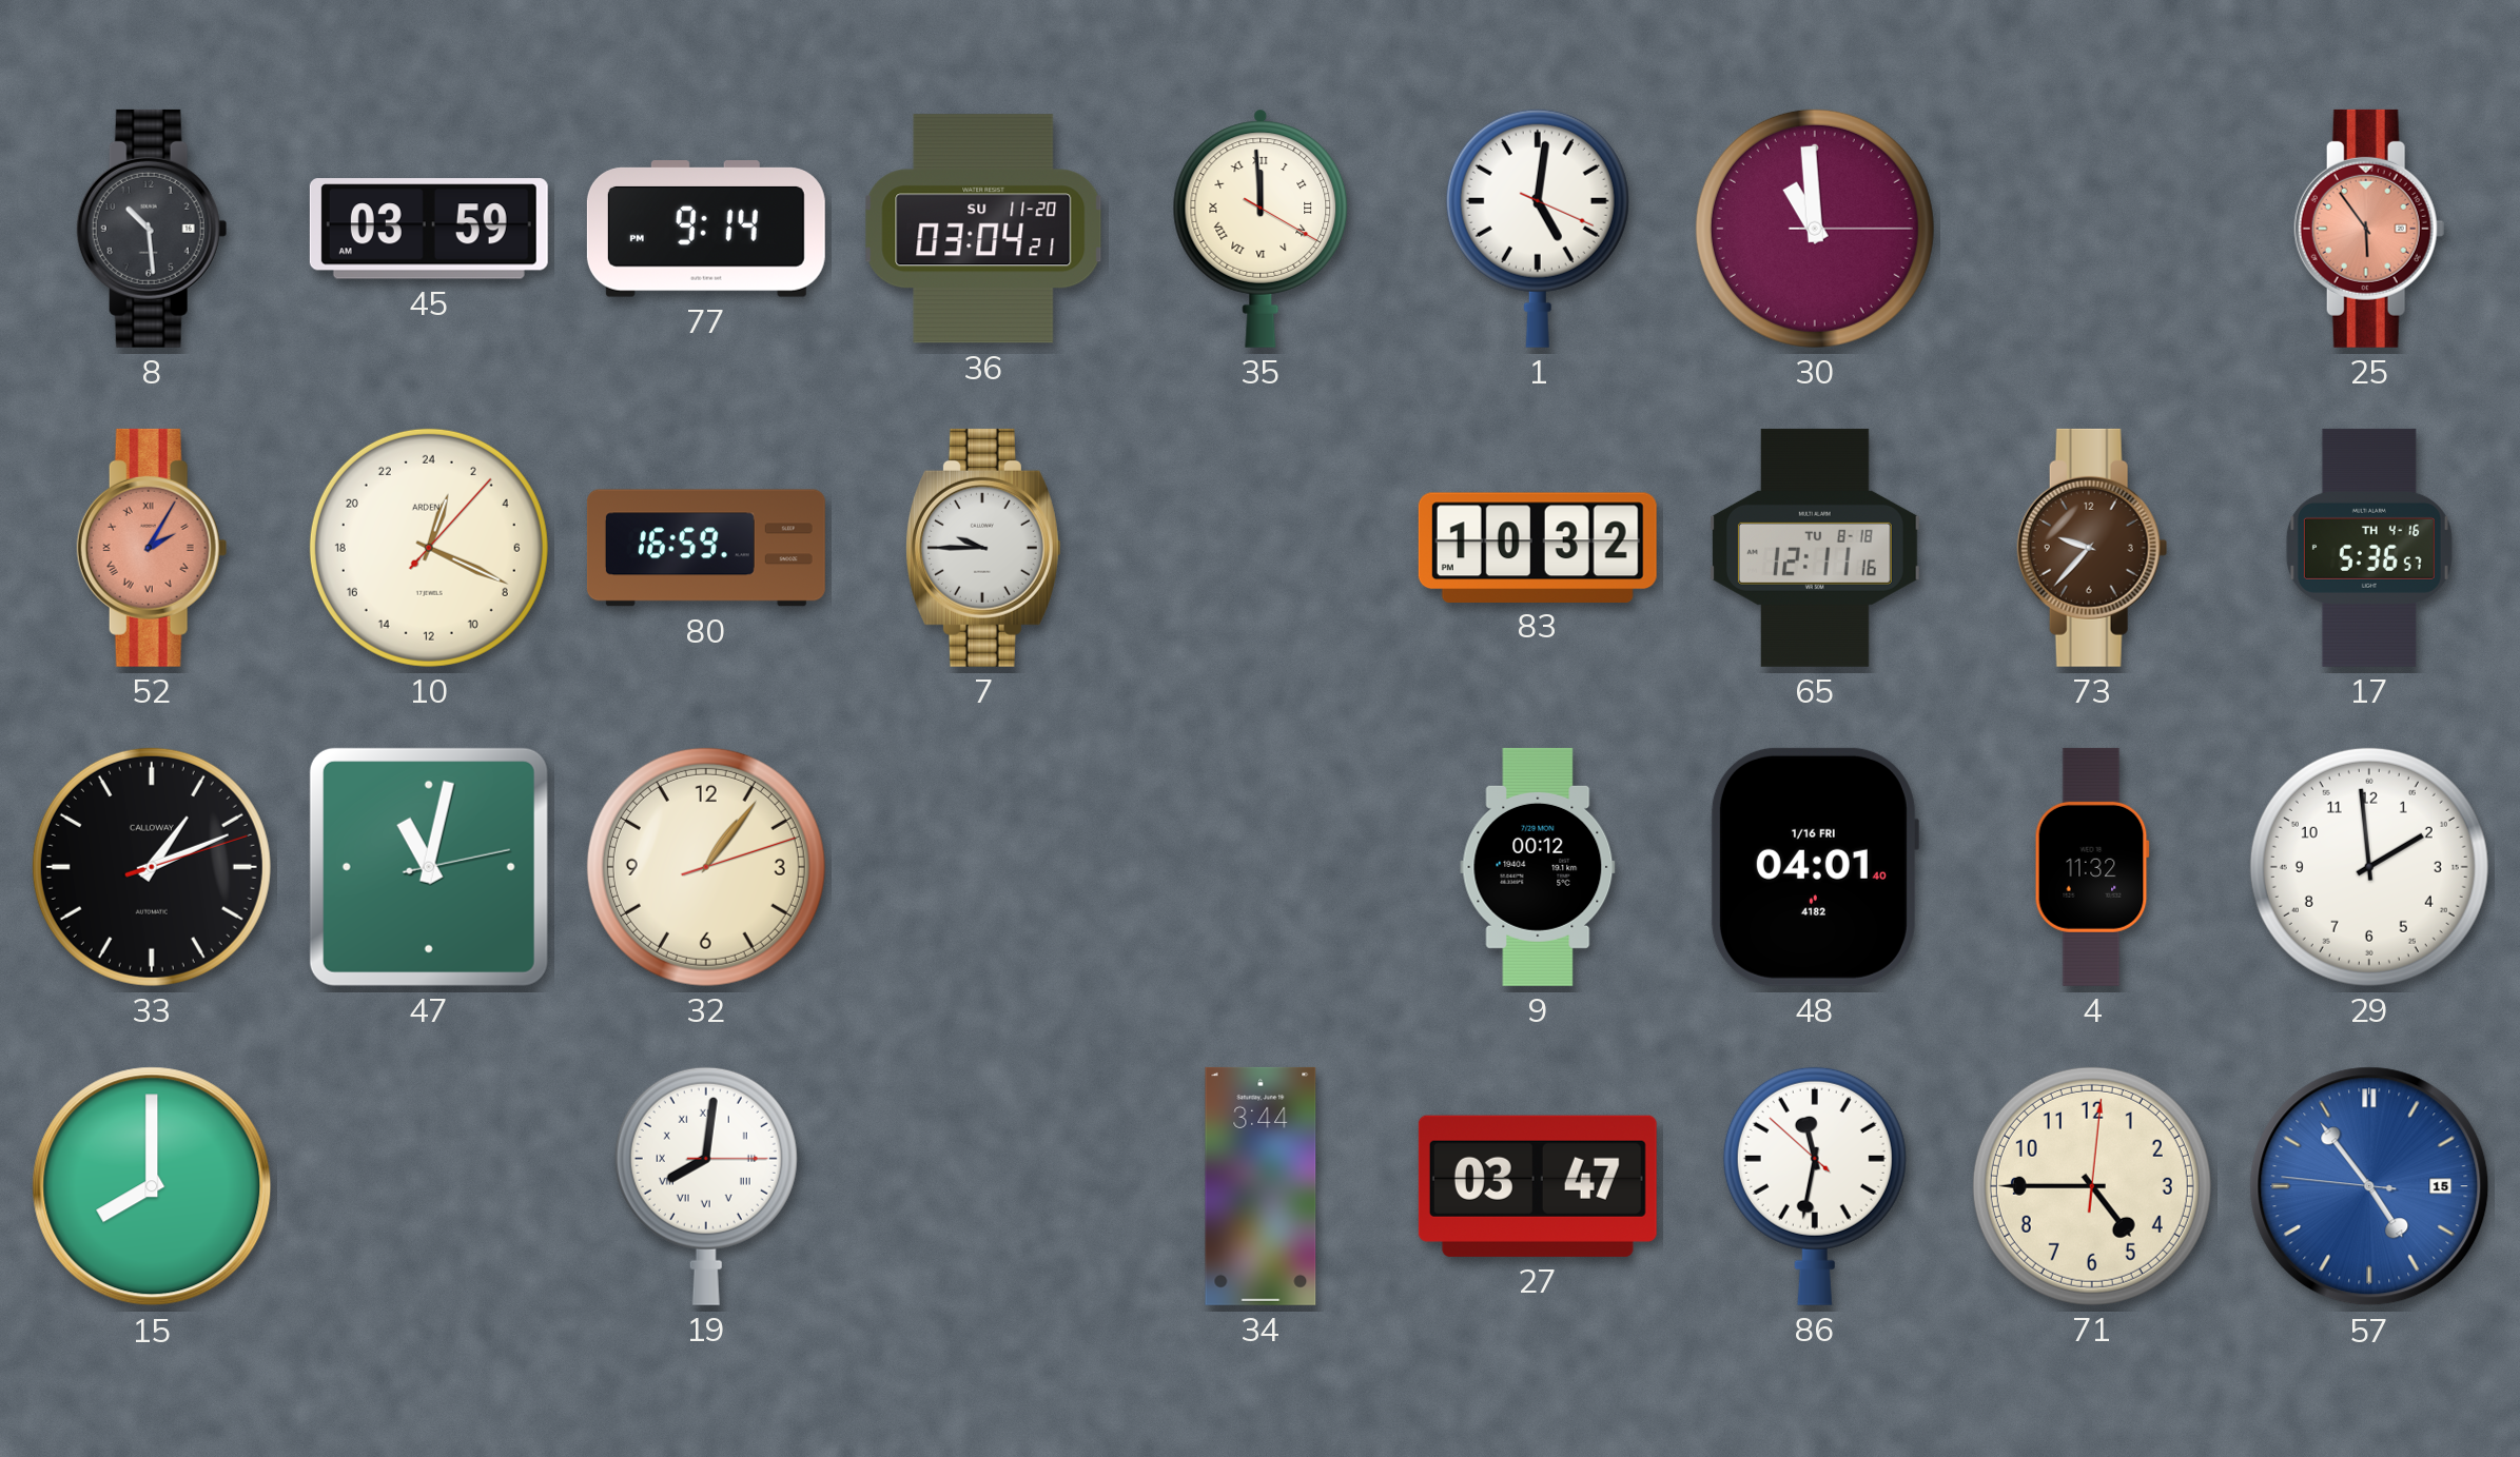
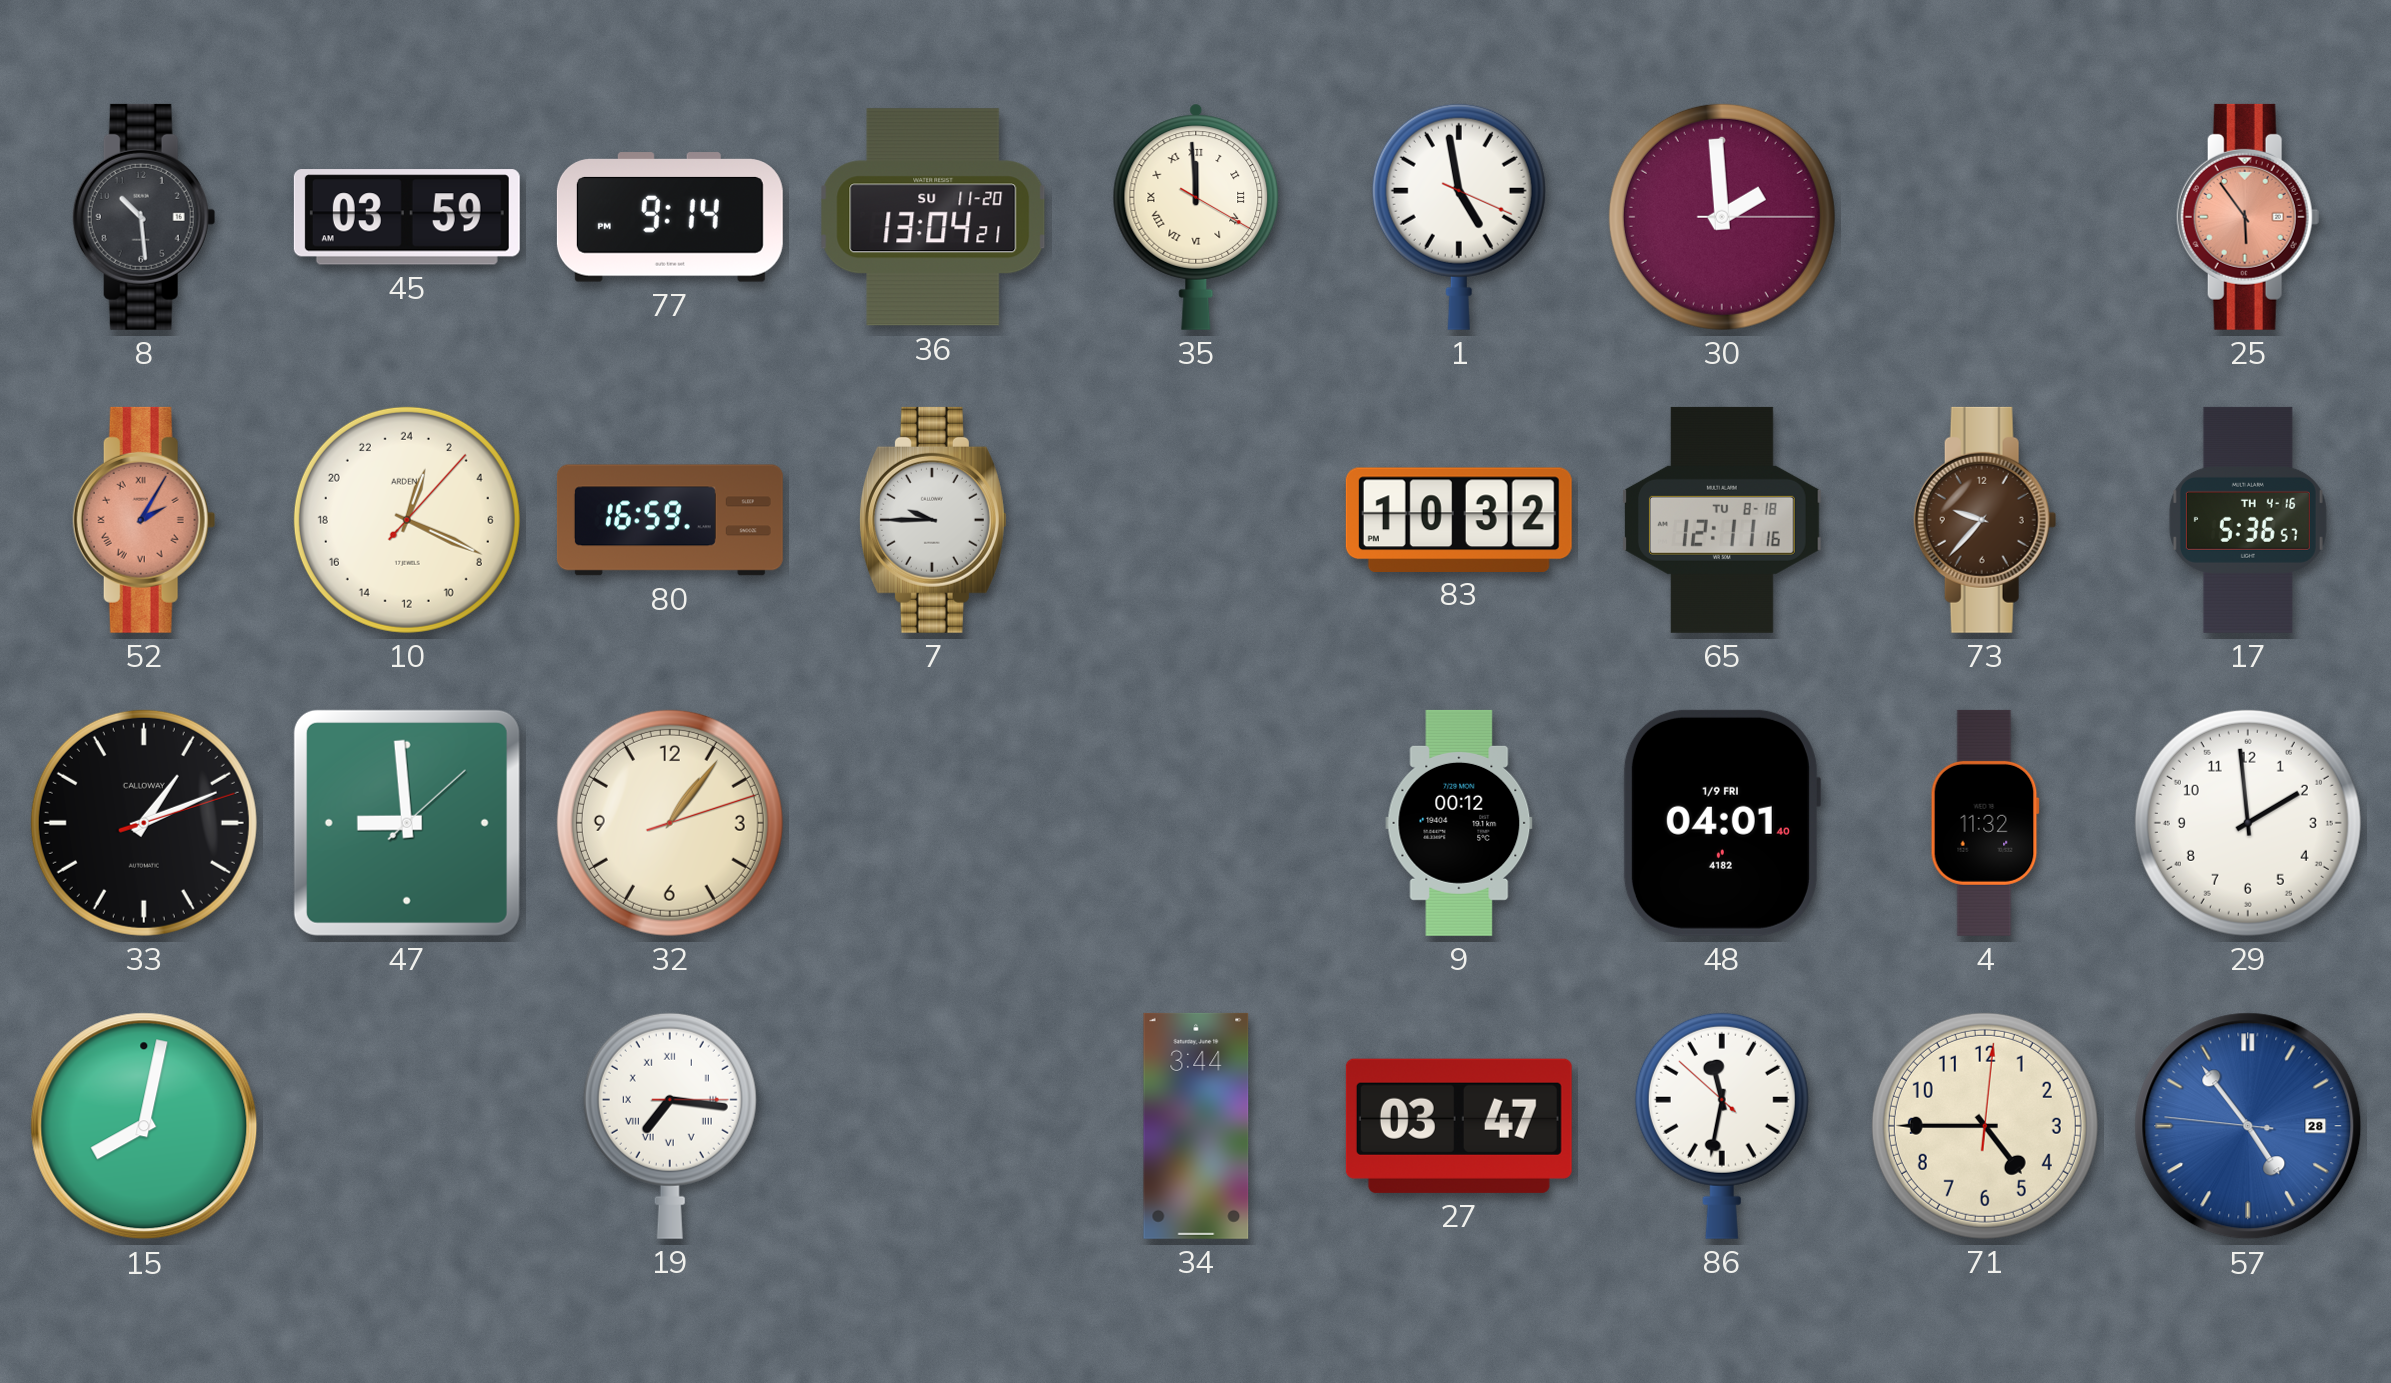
36: 03:04 -> 13:04
1: 5:01 -> 4:58
30: 10:59 -> 1:59
47: 11:02 -> 8:59
48 date: 1/16 FRI -> 1/9 FRI
15: 8:00 -> 8:02
19: 8:01 -> 7:16
57 date: 15 -> 28
